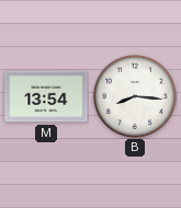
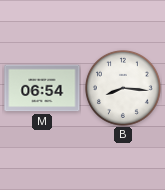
M: 13:54 -> 06:54
